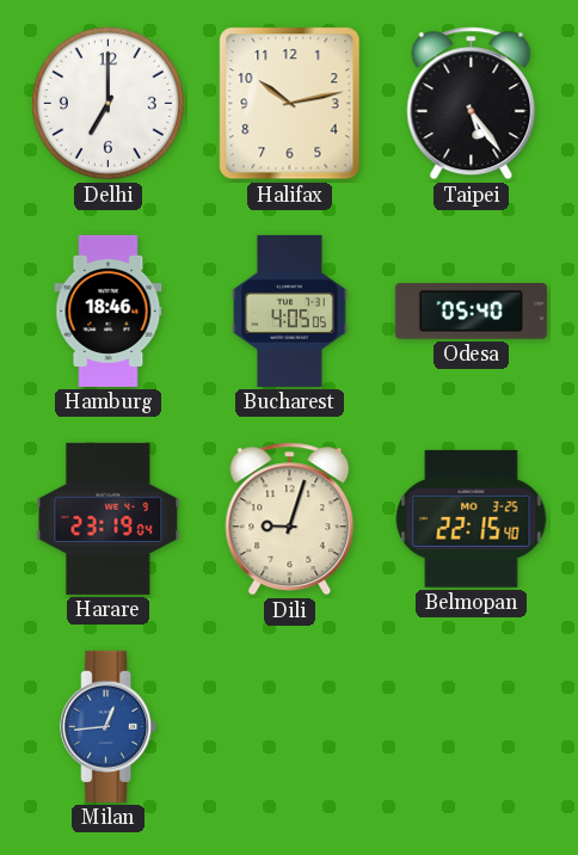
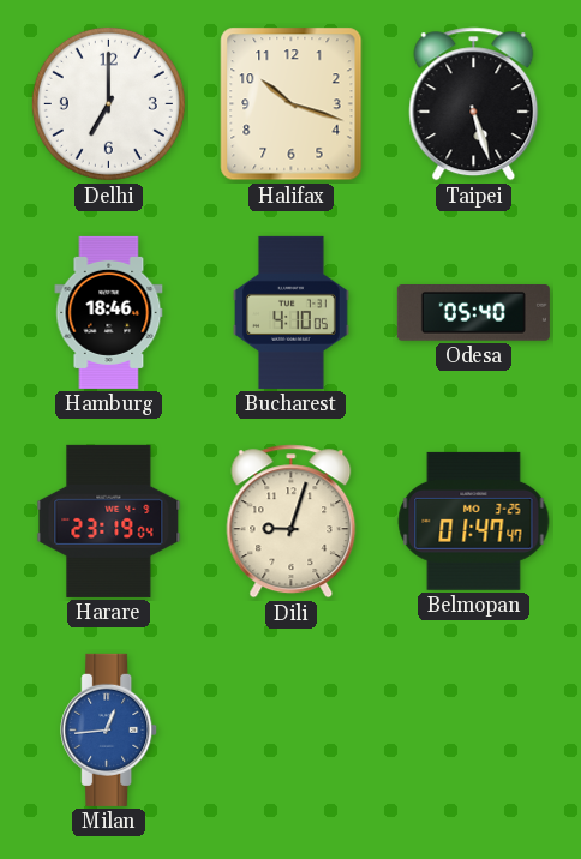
Halifax: 10:13 -> 10:18
Taipei: 5:24 -> 5:27
Bucharest: 4:05 -> 4:10
Belmopan: 22:15 -> 01:47
